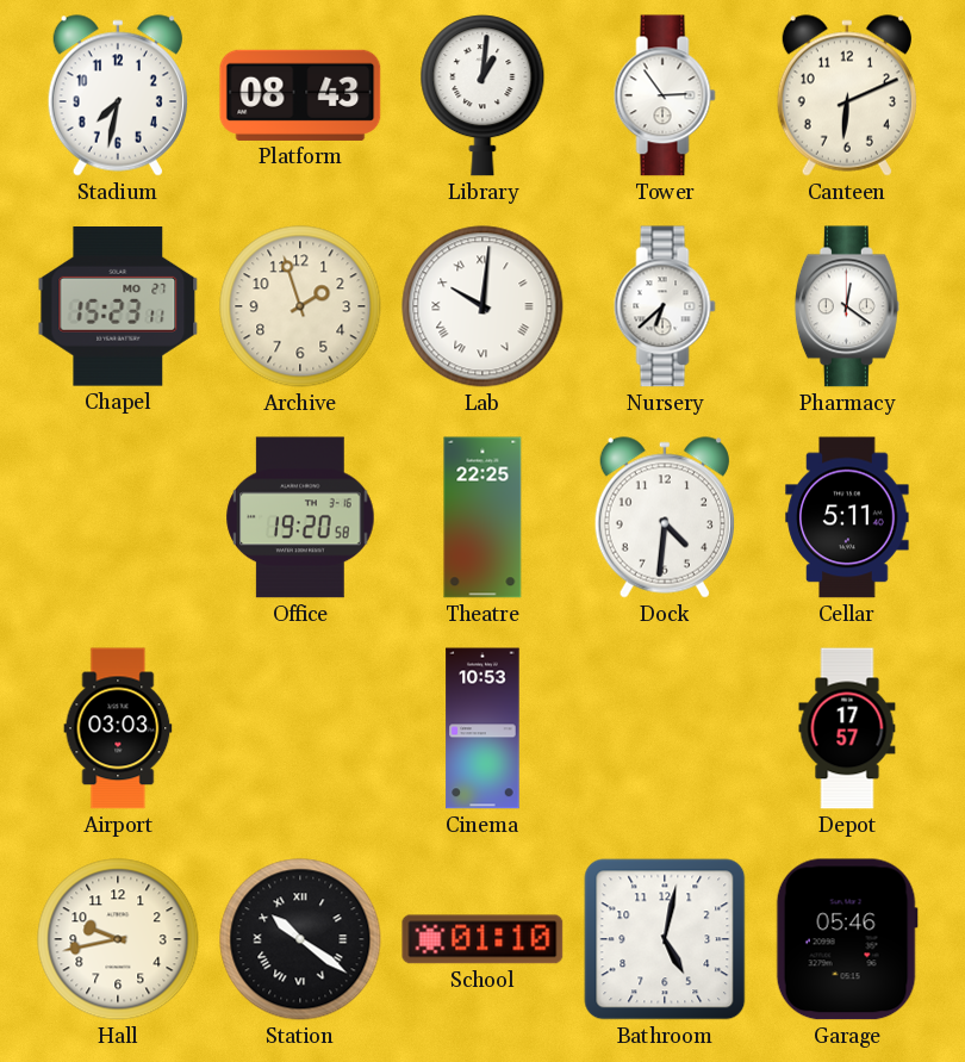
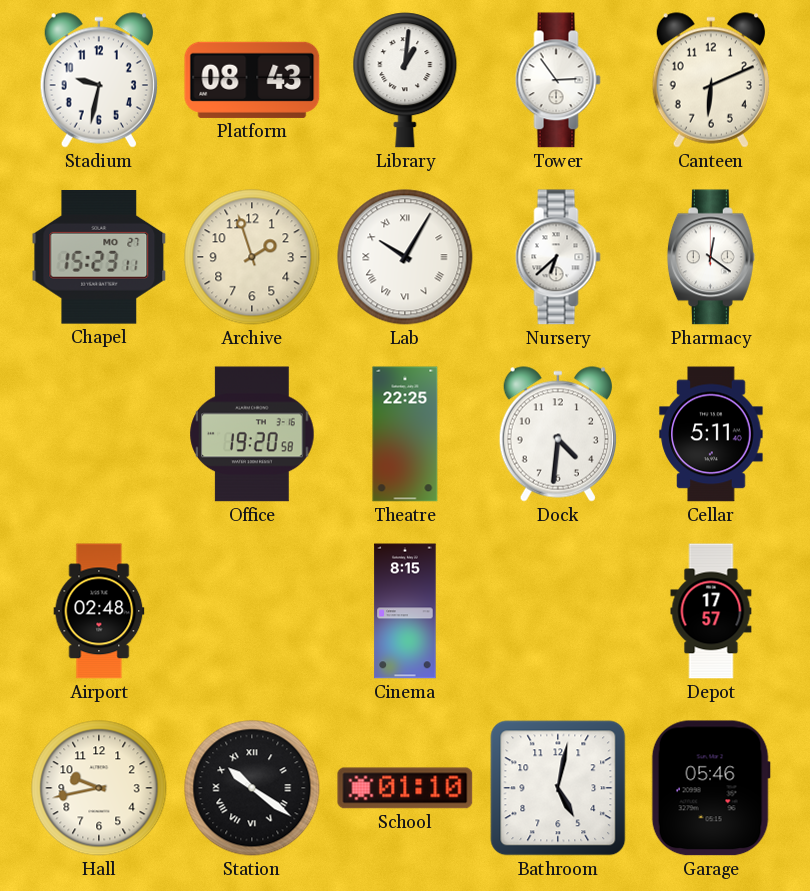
Stadium: 7:32 -> 9:32
Lab: 10:01 -> 10:05
Airport: 03:03 -> 02:48
Cinema: 10:53 -> 8:15
